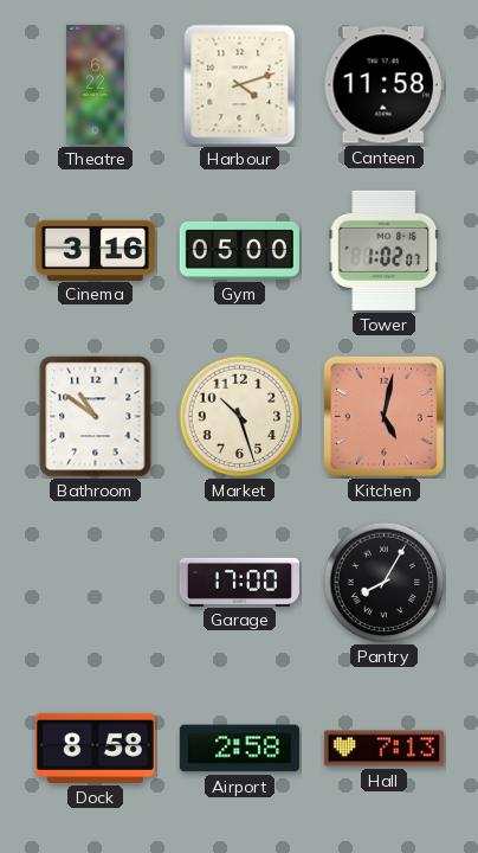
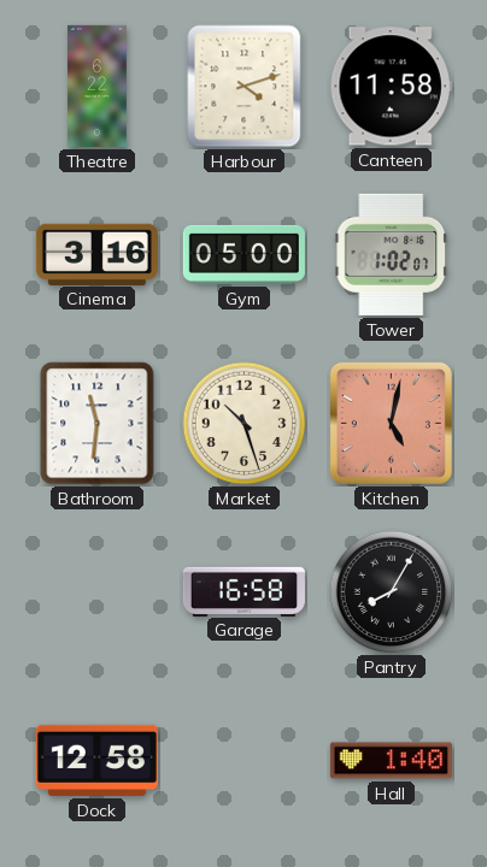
Bathroom: 10:51 -> 11:31
Garage: 17:00 -> 16:58
Dock: 8:58 -> 12:58
Airport: 2:58 -> none
Hall: 7:13 -> 1:40
